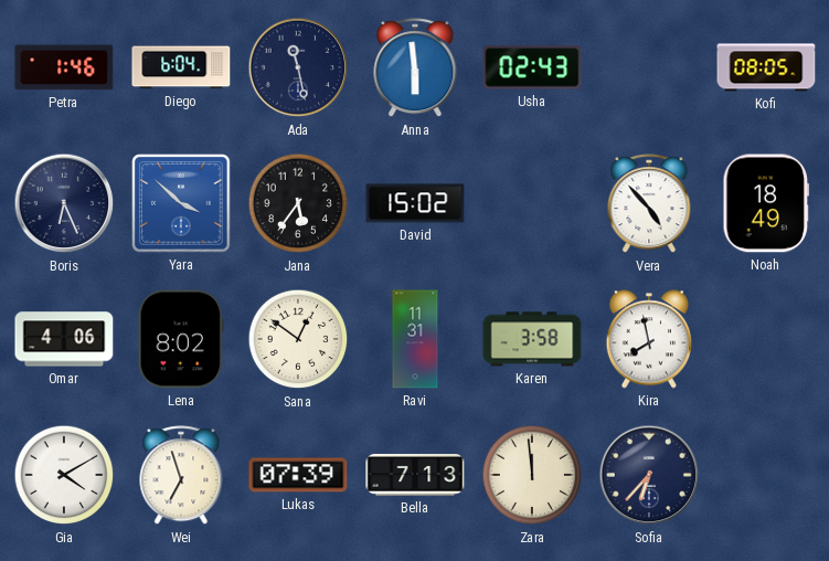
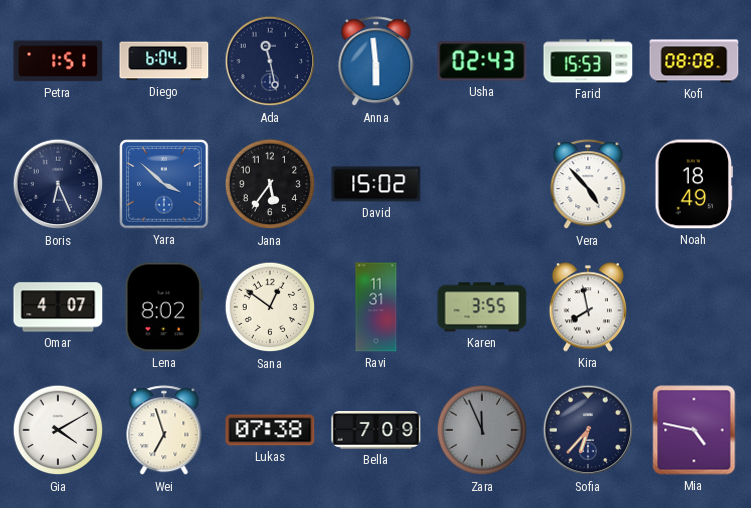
Petra: 1:46 -> 1:51
Farid: none -> 15:53
Kofi: 08:05 -> 08:08
Omar: 4:06 -> 4:07
Karen: 3:58 -> 3:55
Lukas: 07:39 -> 07:38
Bella: 7:13 -> 7:09
Zara: 11:59 -> 11:56
Zara dial: cream -> grey
Mia: none -> 4:47
